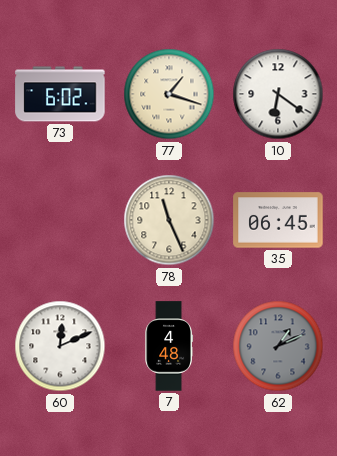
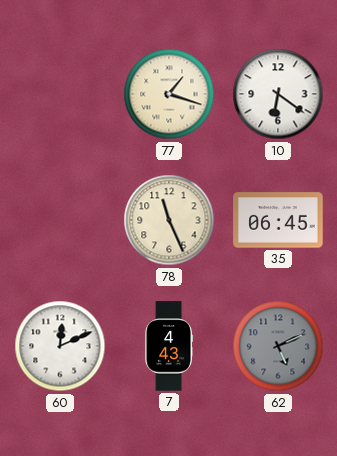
73: 6:02 -> none
7: 4:48 -> 4:43
62: 1:11 -> 5:11
